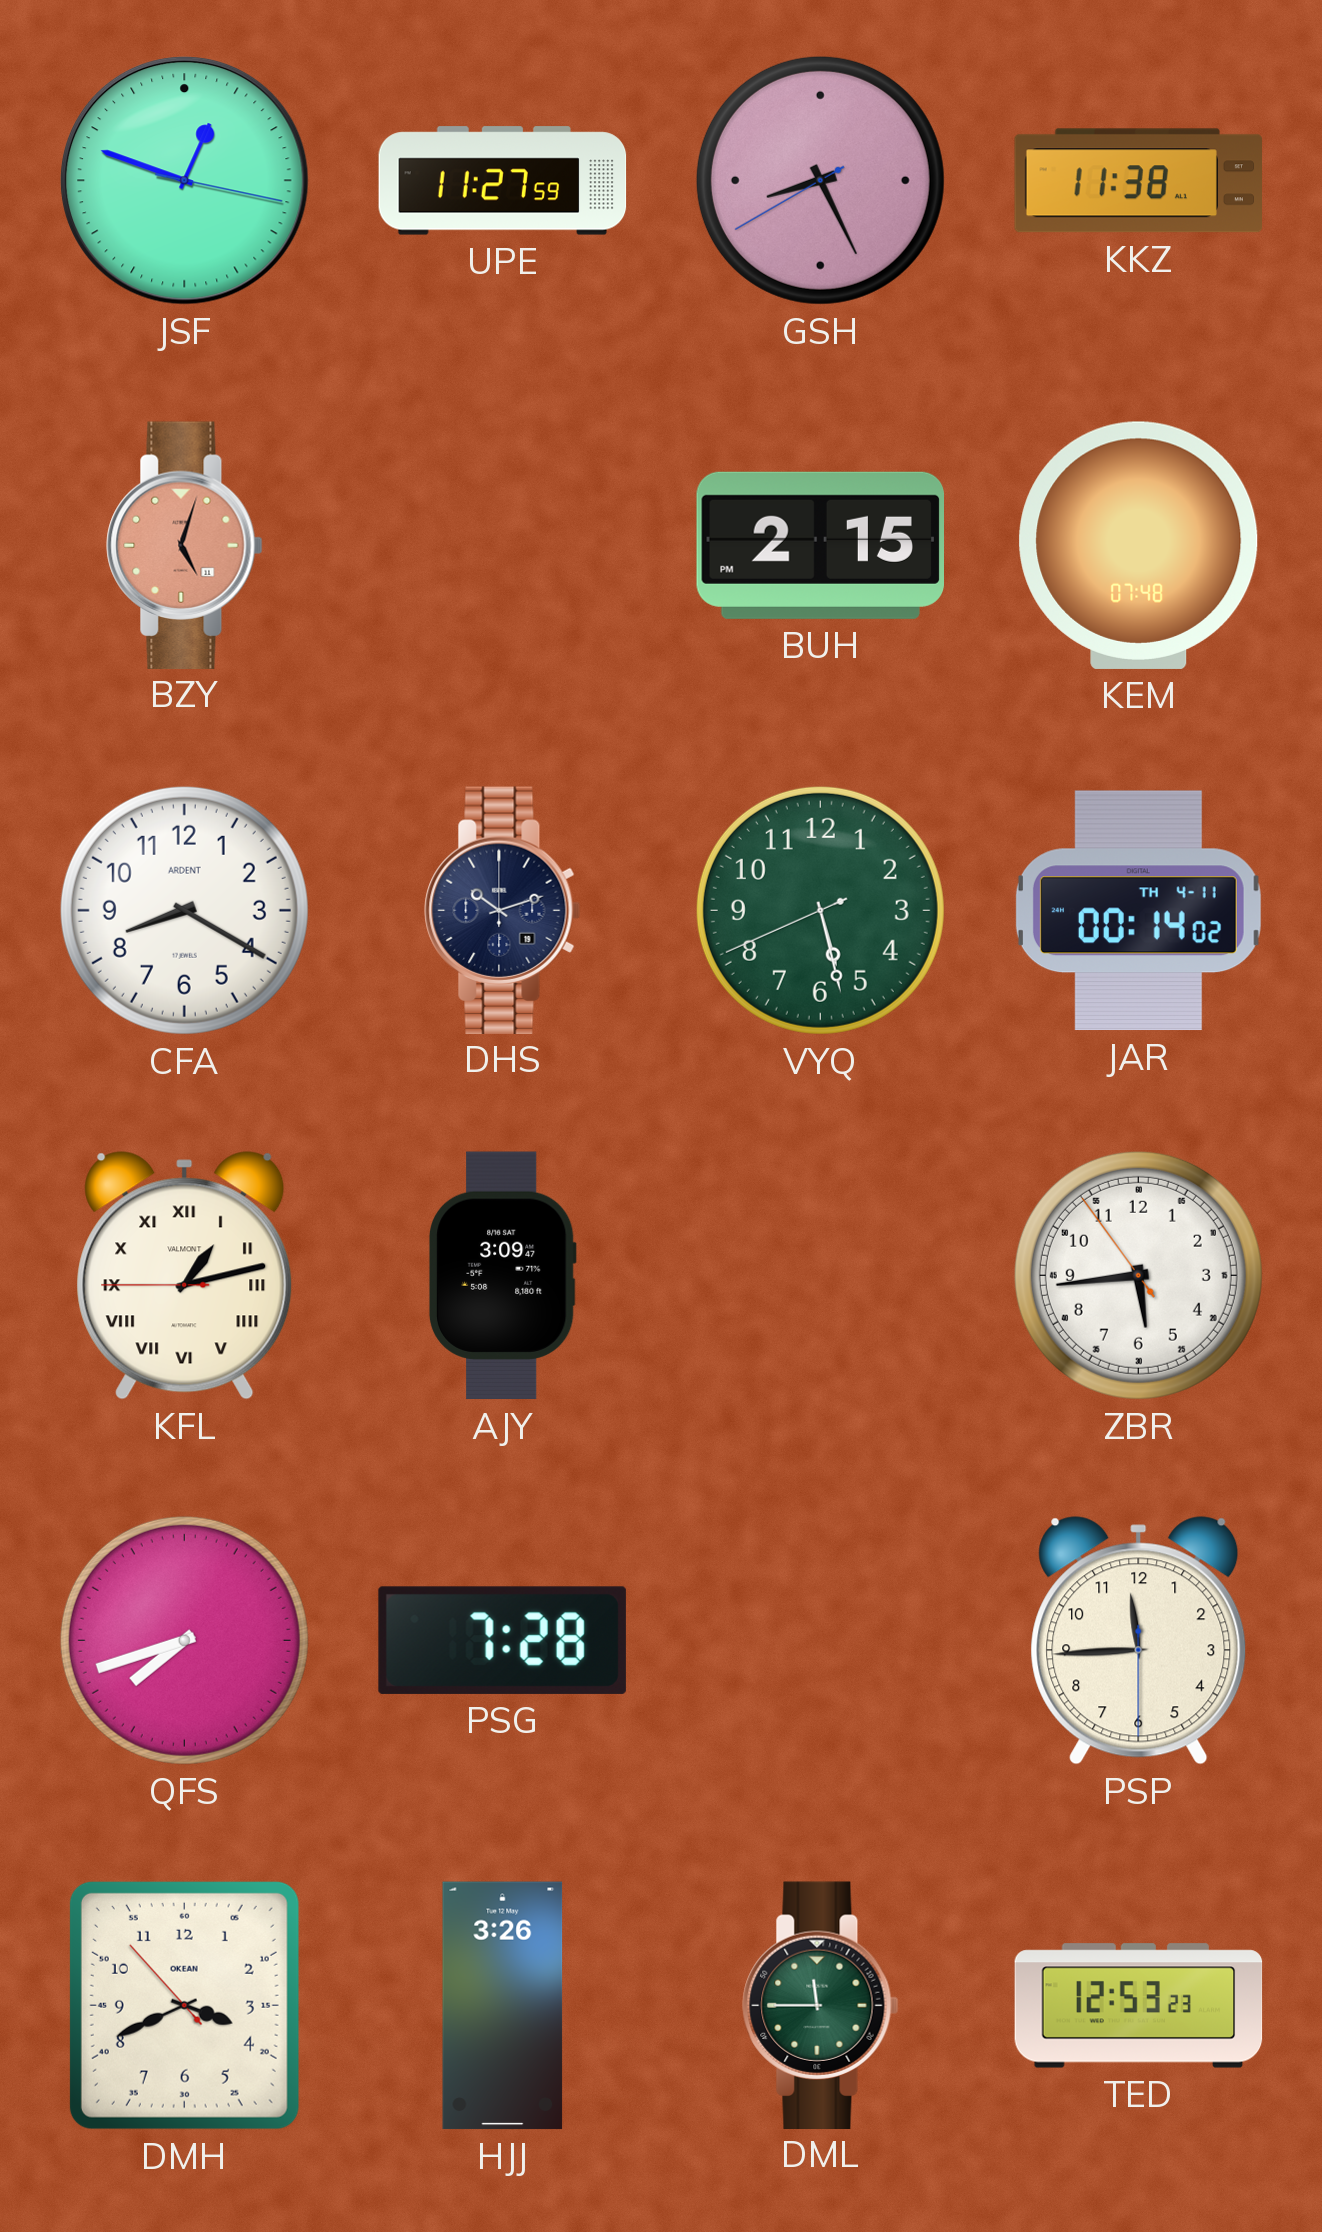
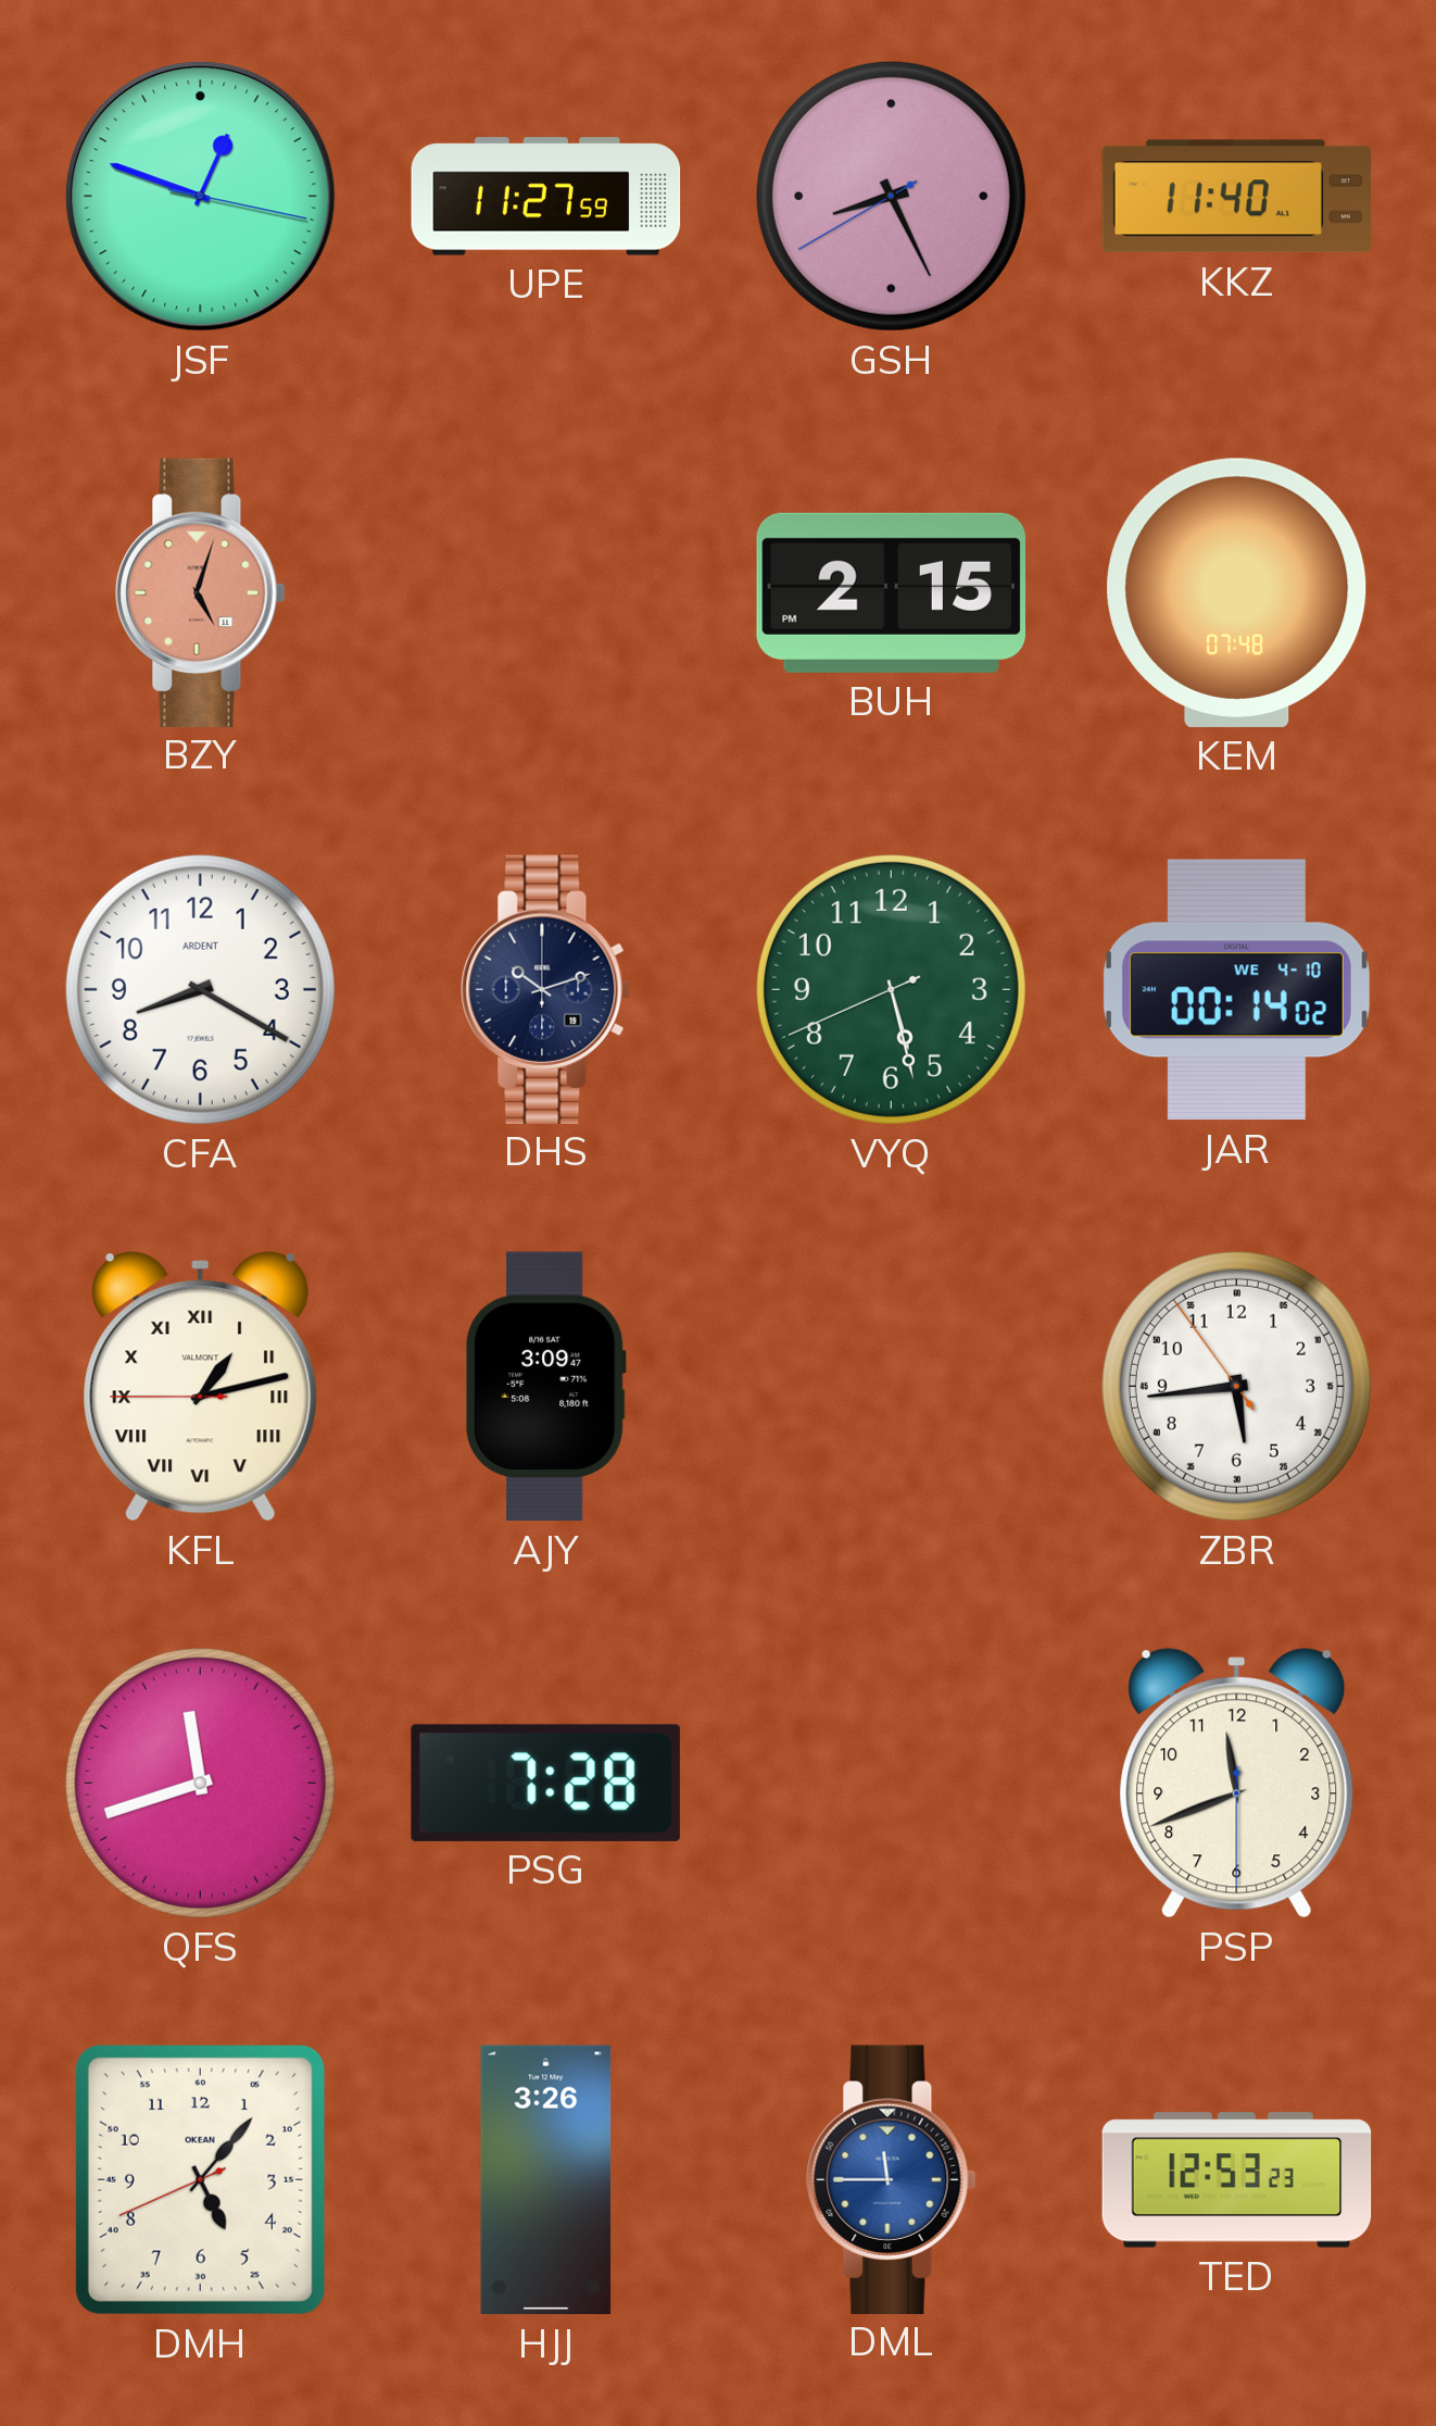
KKZ: 11:38 -> 11:40
JAR date: TH 4-11 -> WE 4-10
QFS: 7:42 -> 11:42
PSP: 11:44 -> 11:41
DMH: 3:40 -> 5:06
DML dial: green -> blue
